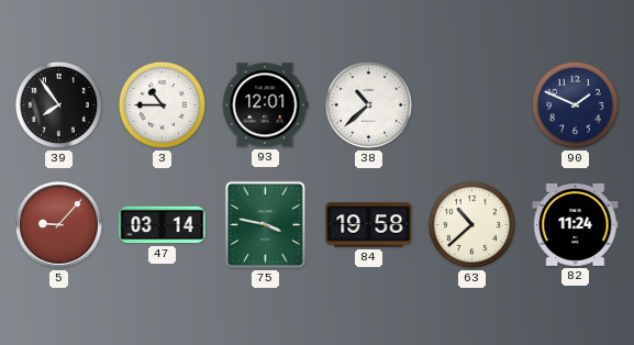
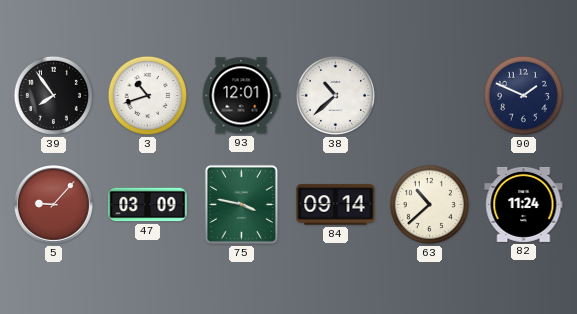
3: 10:45 -> 10:42
47: 03:14 -> 03:09
84: 19:58 -> 09:14
